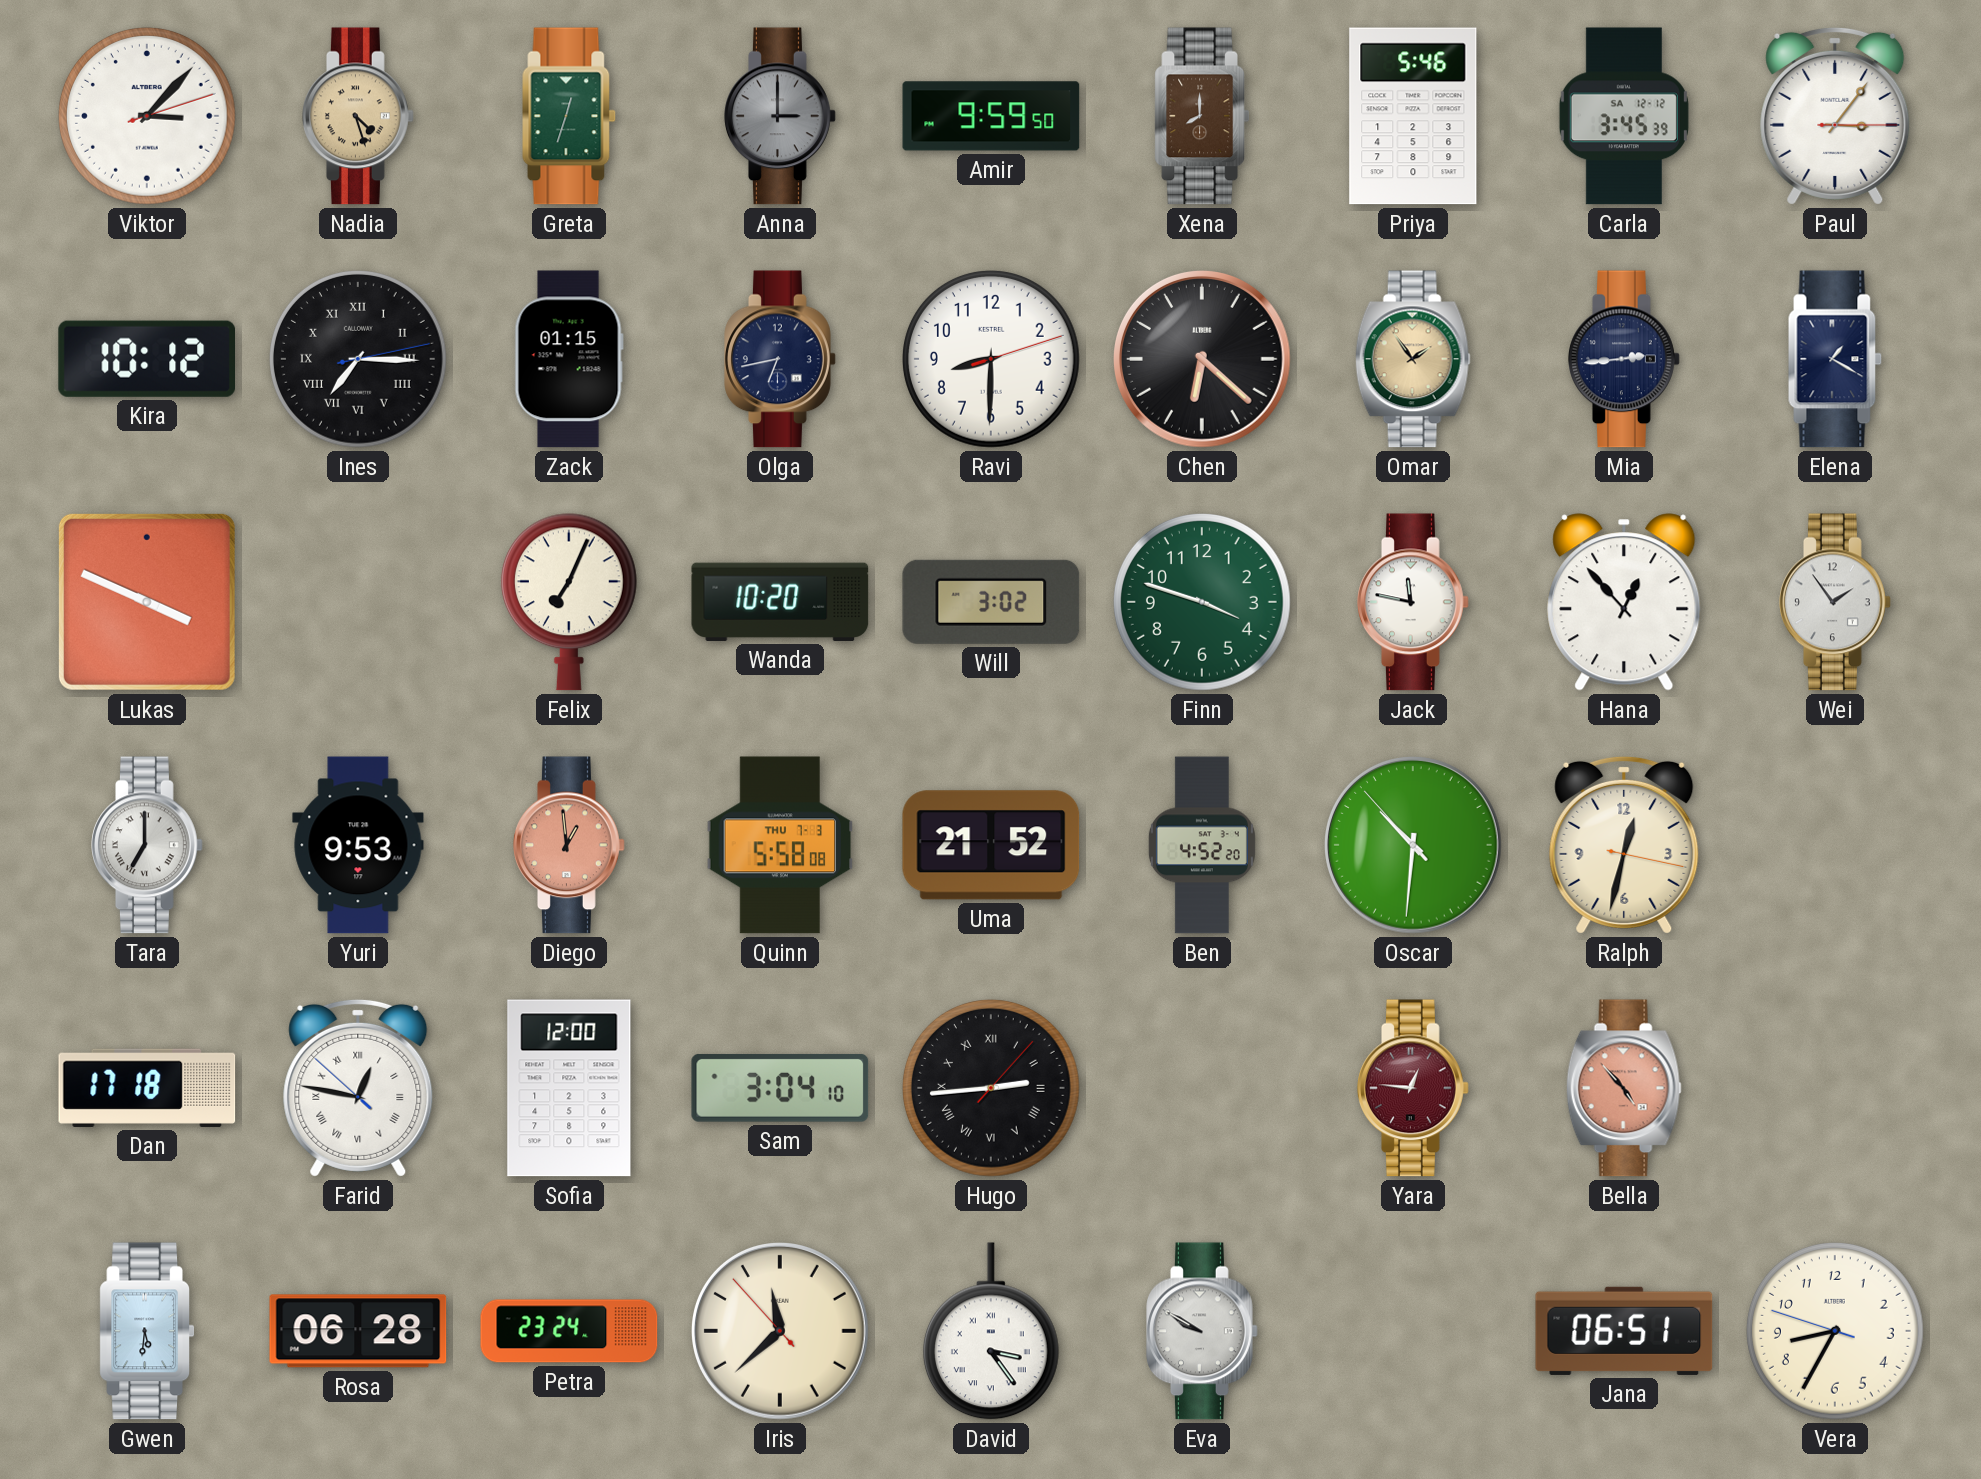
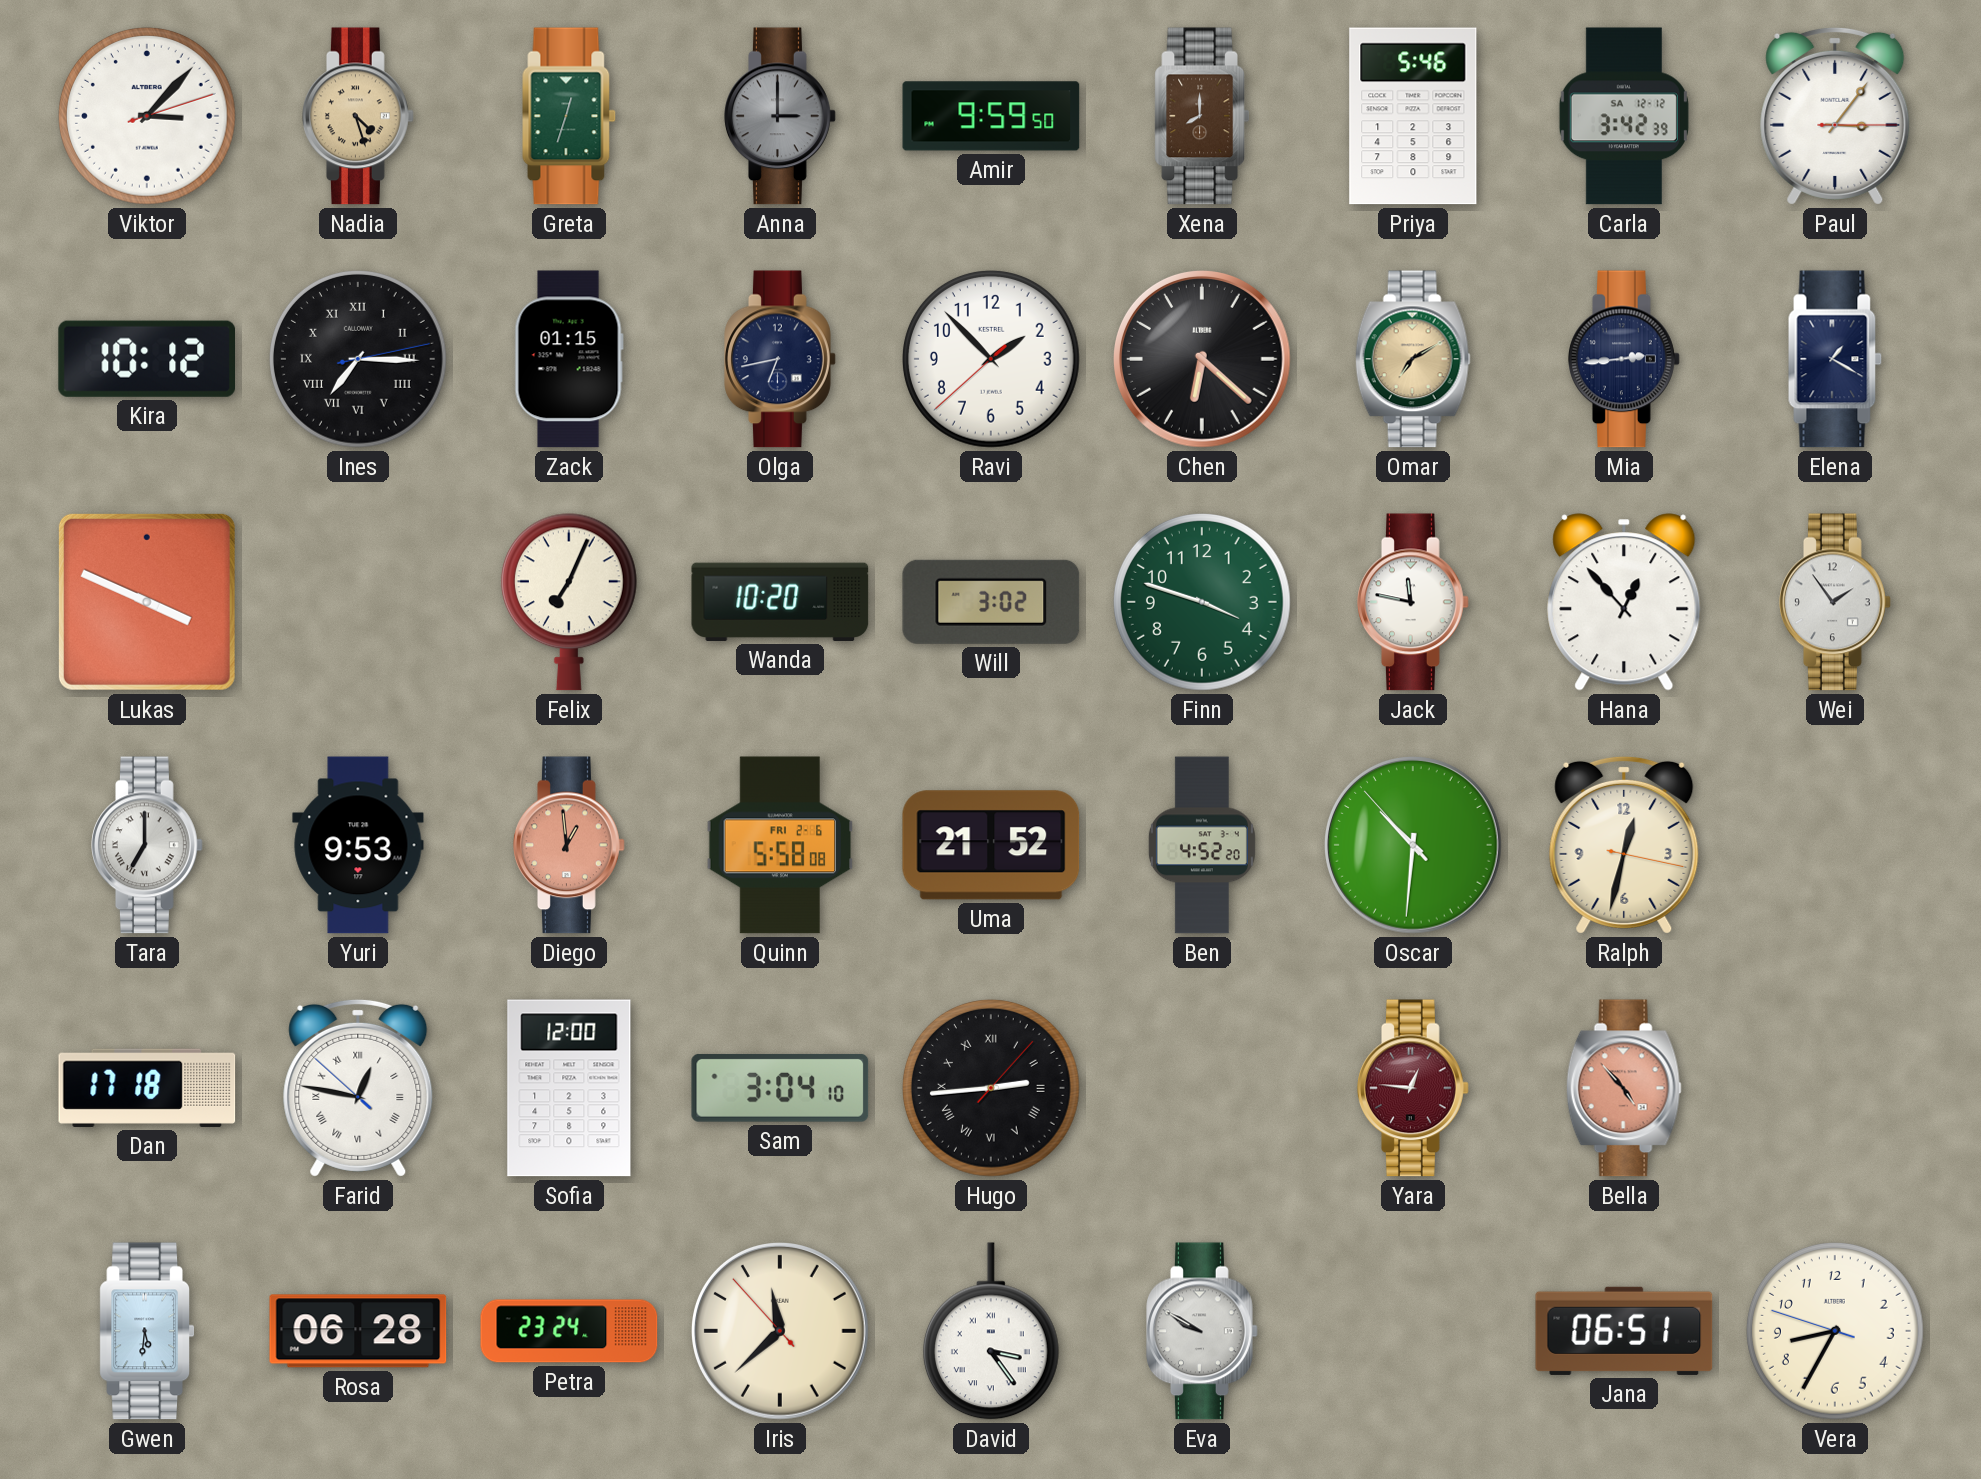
Carla: 3:45 -> 3:42
Ravi: 8:30 -> 1:52
Omar: 1:54 -> 7:10
Quinn date: THU 7-3 -> FRI 2-6
